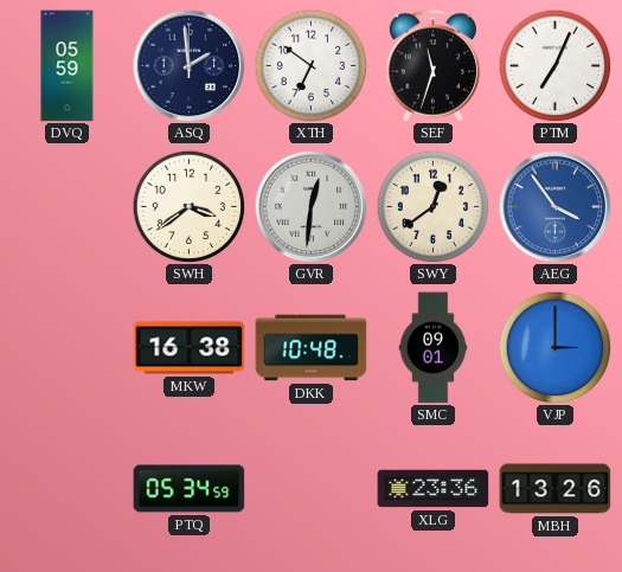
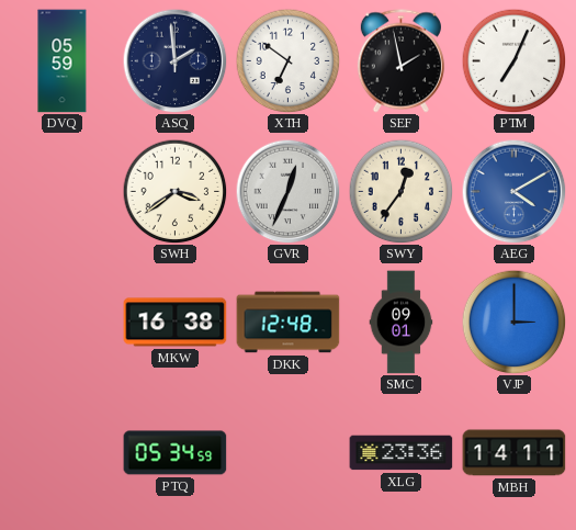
SEF: 11:33 -> 1:58
GVR: 12:31 -> 12:34
SWY: 12:39 -> 12:36
AEG: 3:54 -> 4:10
DKK: 10:48 -> 12:48
MBH: 13:26 -> 14:11
